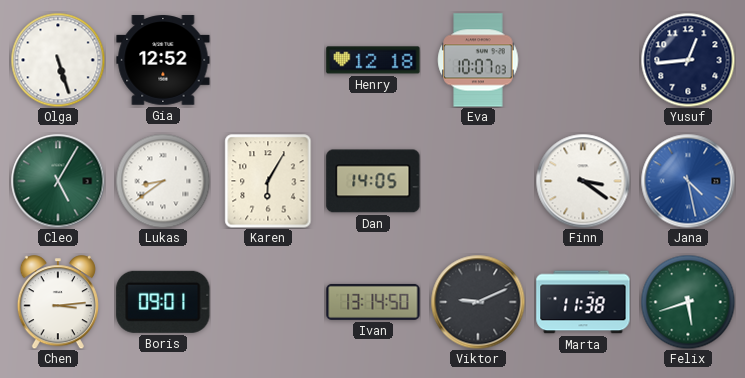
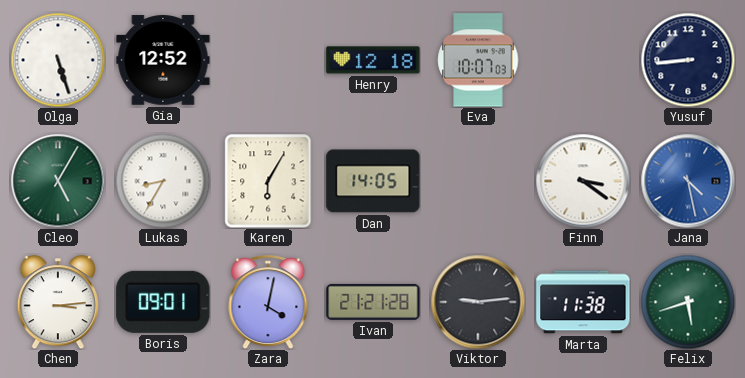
Yusuf: 12:44 -> 8:44
Lukas: 8:39 -> 8:35
Zara: none -> 4:02
Ivan: 13:14 -> 21:21
Viktor: 9:11 -> 9:14
